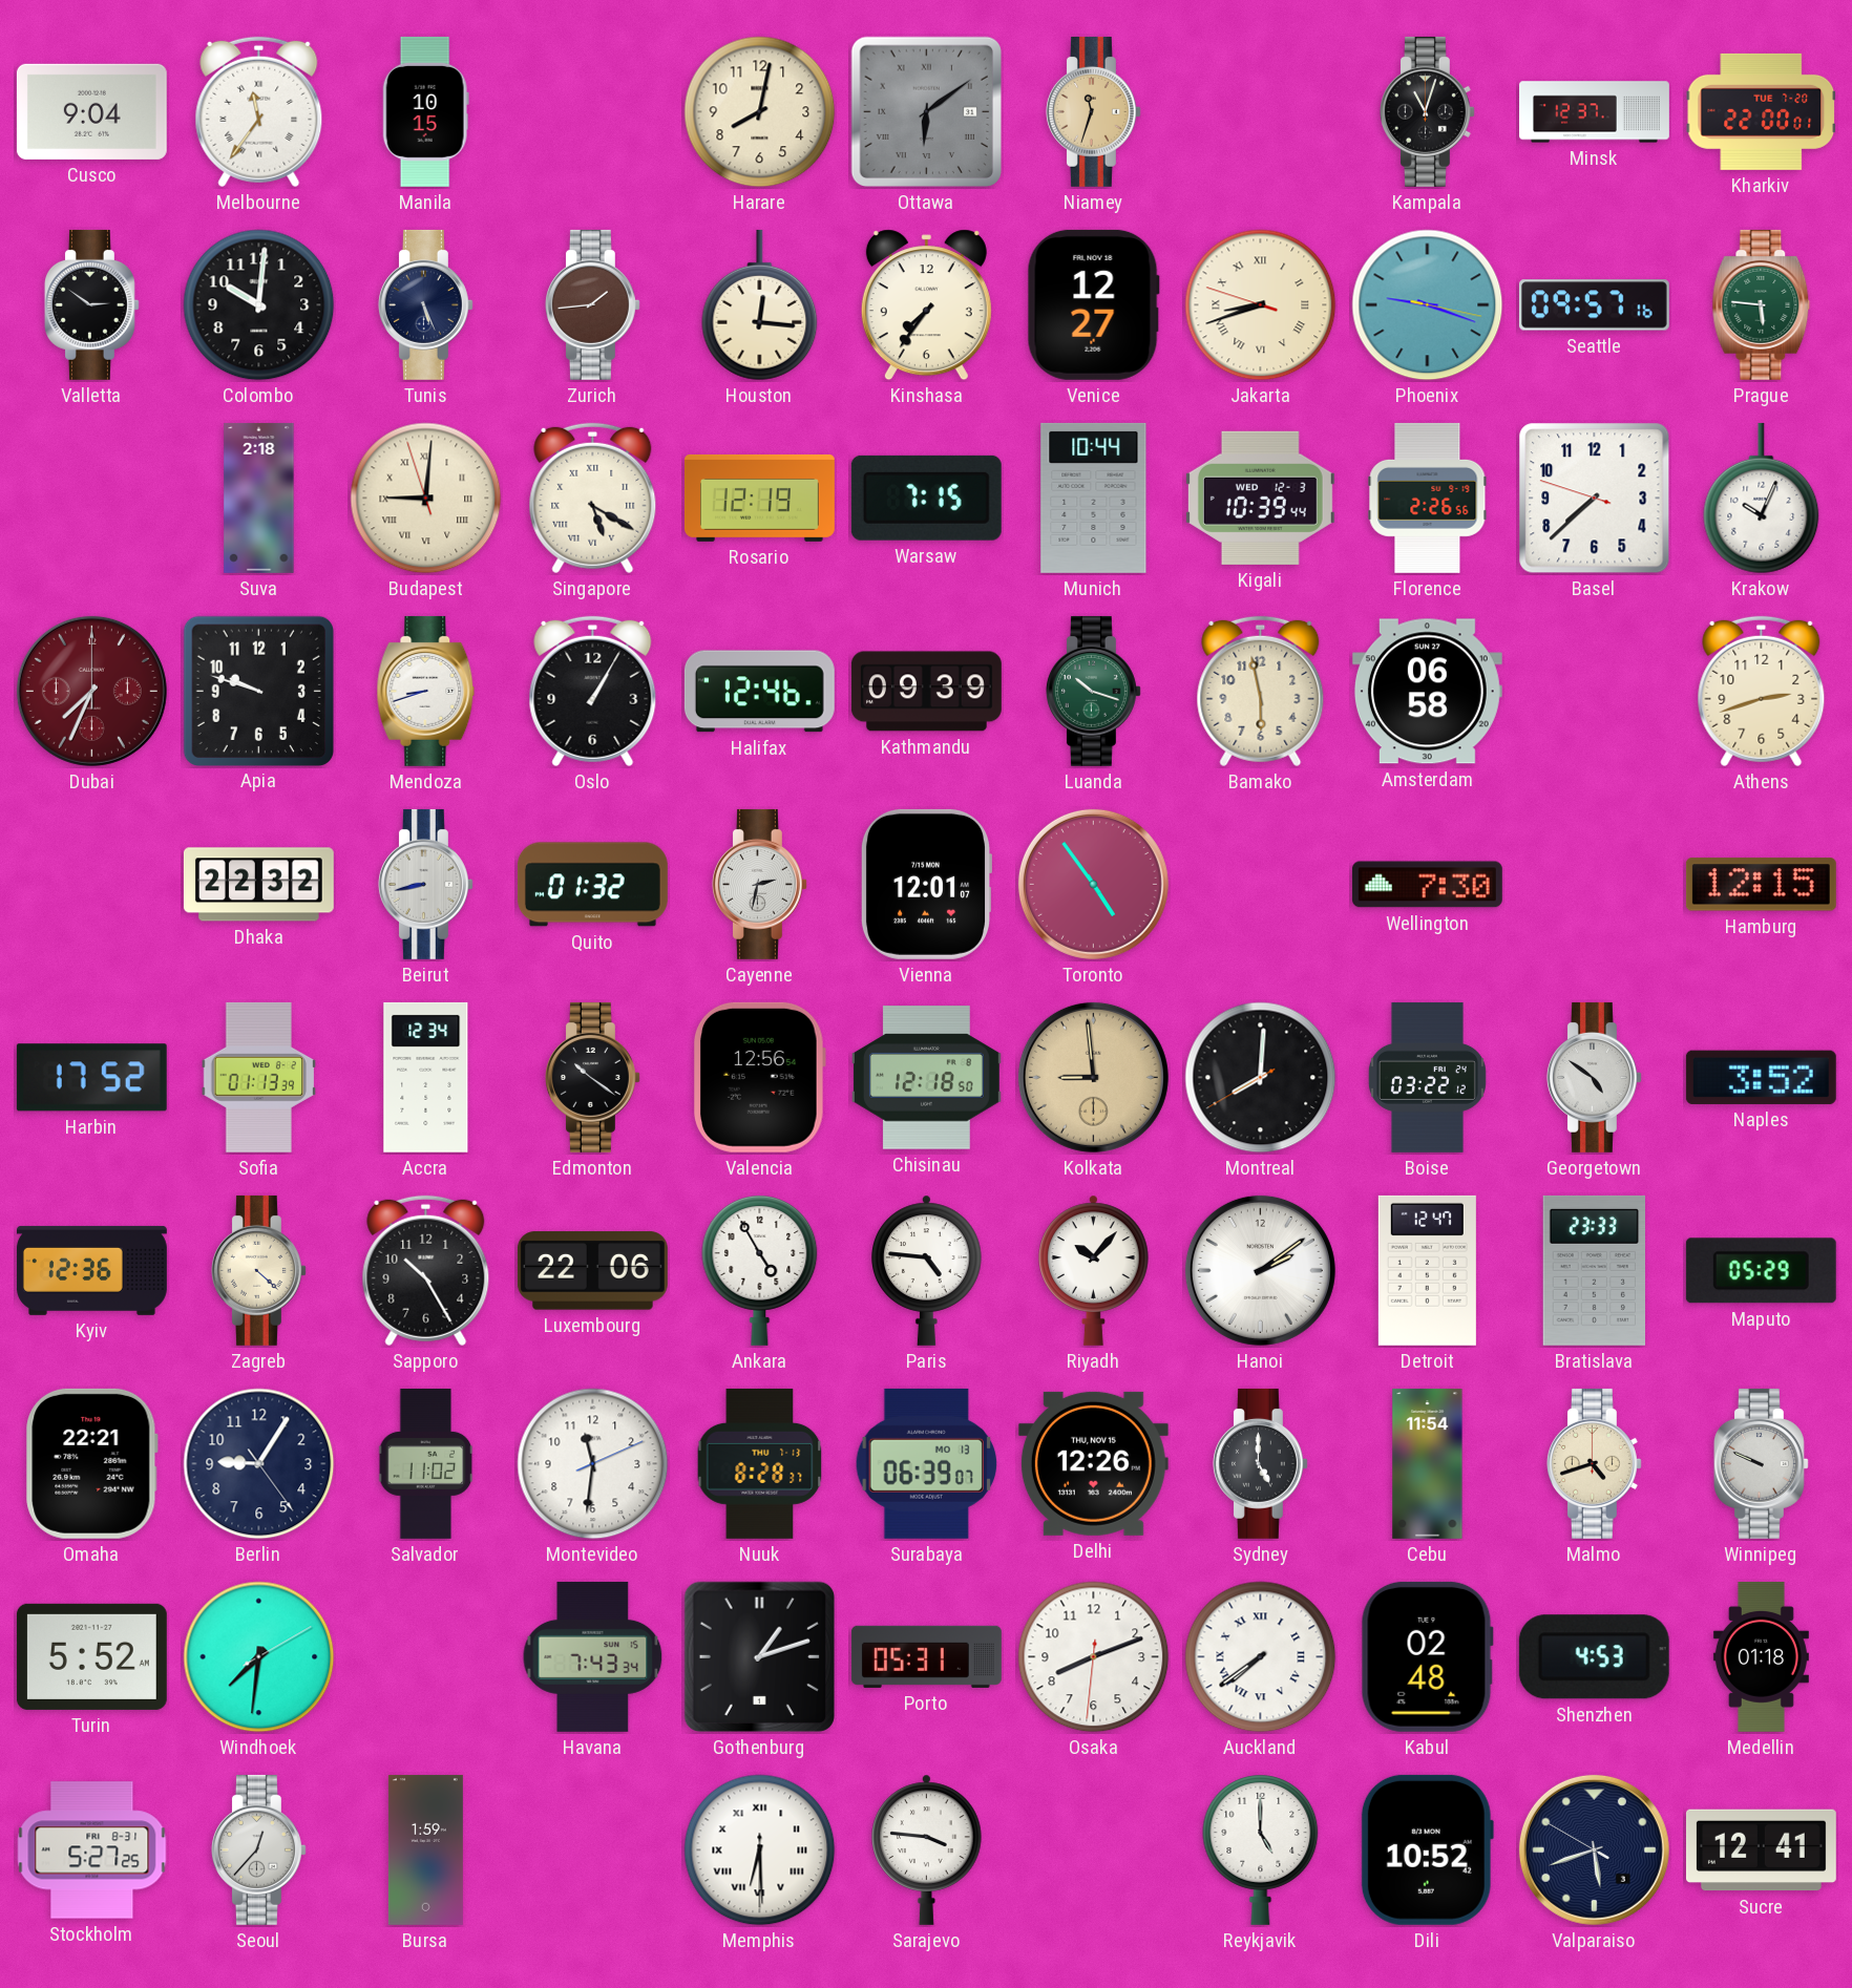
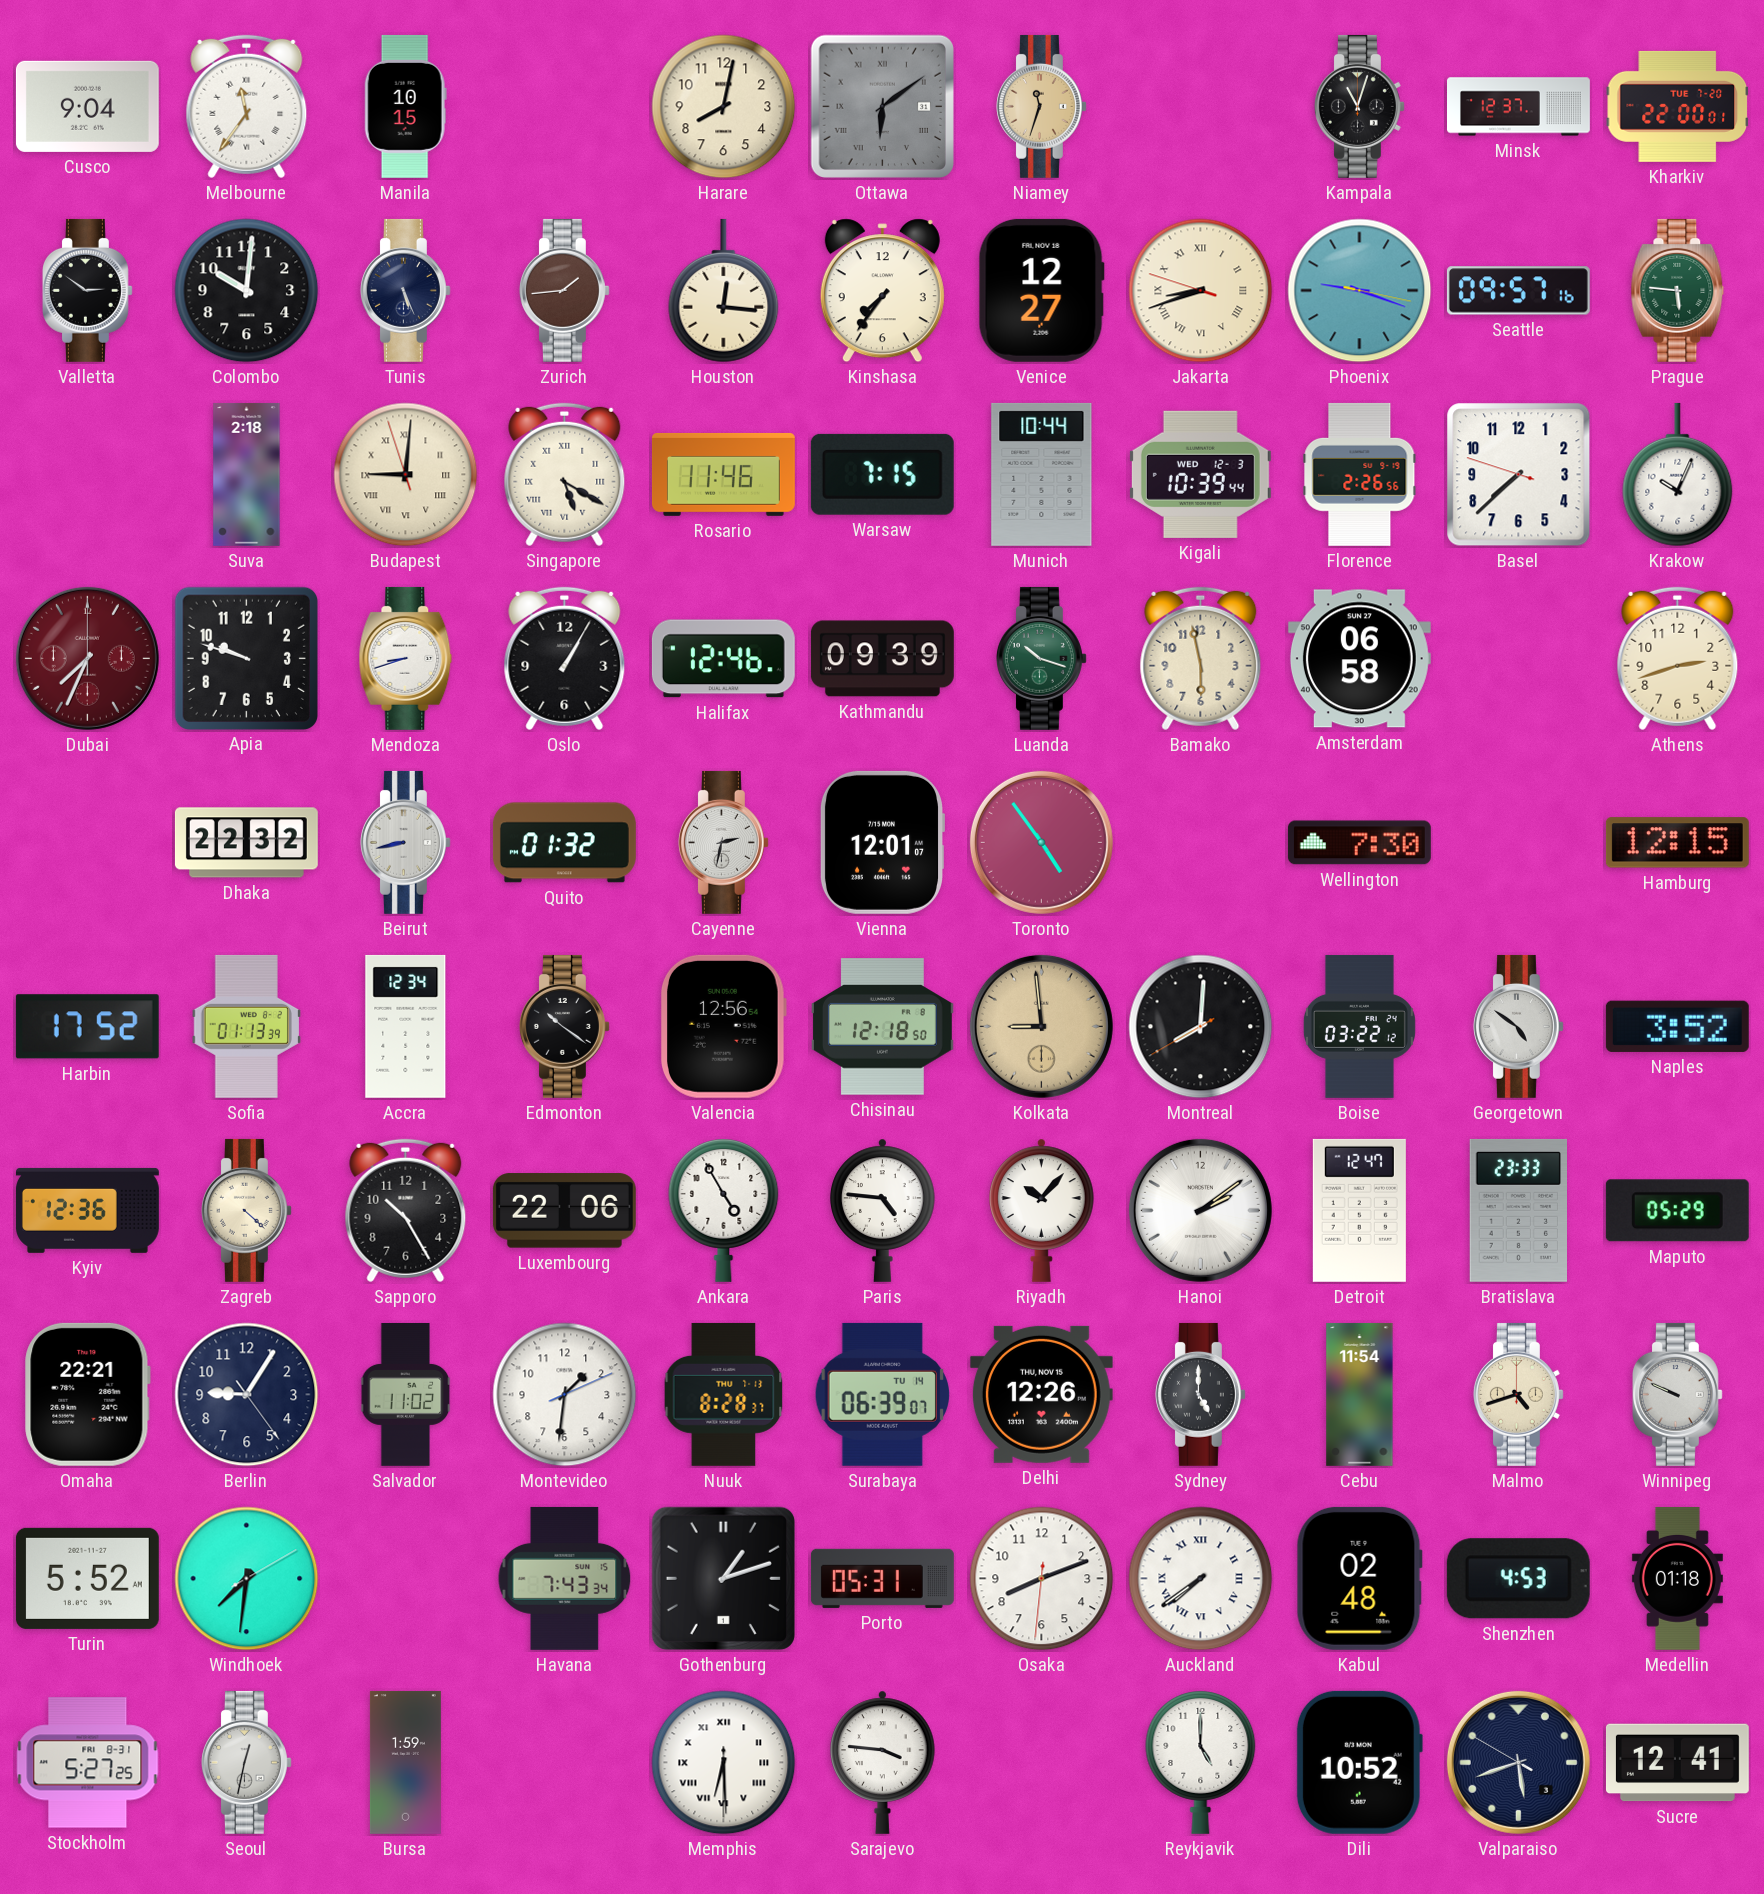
Rosario: 12:19 -> 11:46
Montevideo: 11:31 -> 1:31
Surabaya date: MO 13 -> TU 14
Seoul: 12:37 -> 12:32
